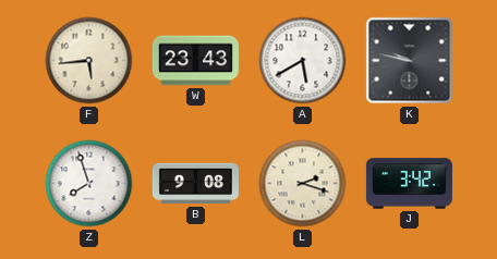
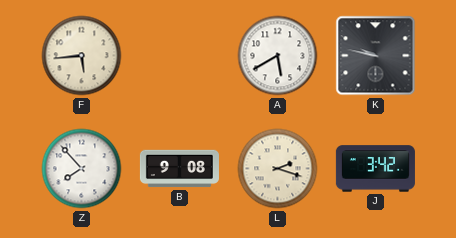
W: 23:43 -> none
Z: 7:57 -> 7:53
